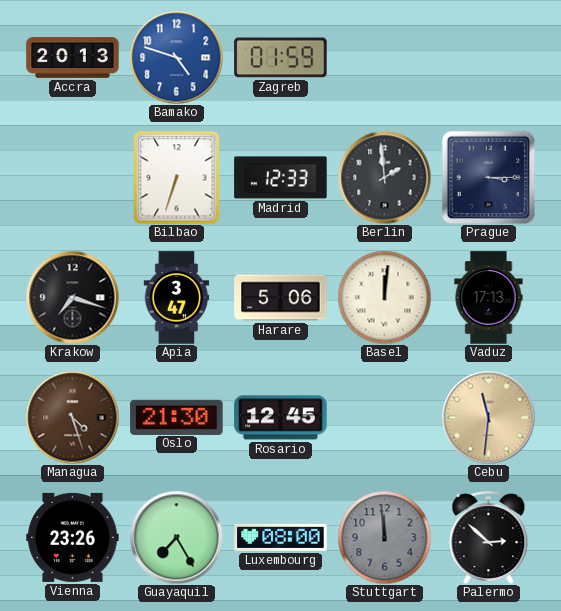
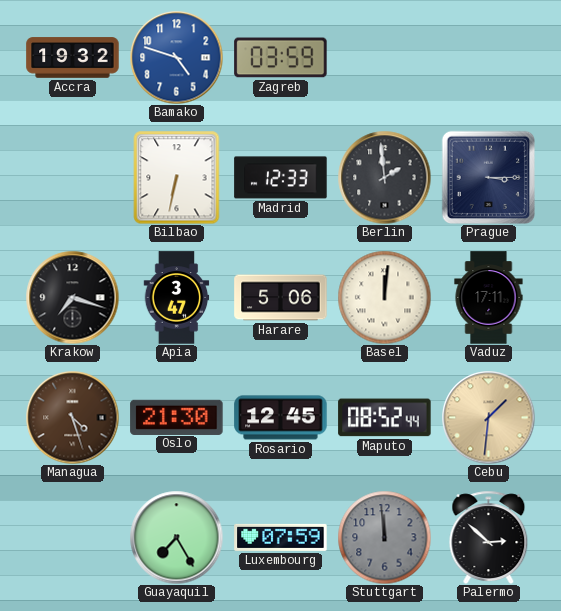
Accra: 20:13 -> 19:32
Zagreb: 01:59 -> 03:59
Bilbao: 6:33 -> 6:32
Vaduz: 17:13 -> 17:11
Maputo: none -> 08:52
Cebu: 11:31 -> 1:31
Vienna: 23:26 -> none
Luxembourg: 08:00 -> 07:59
